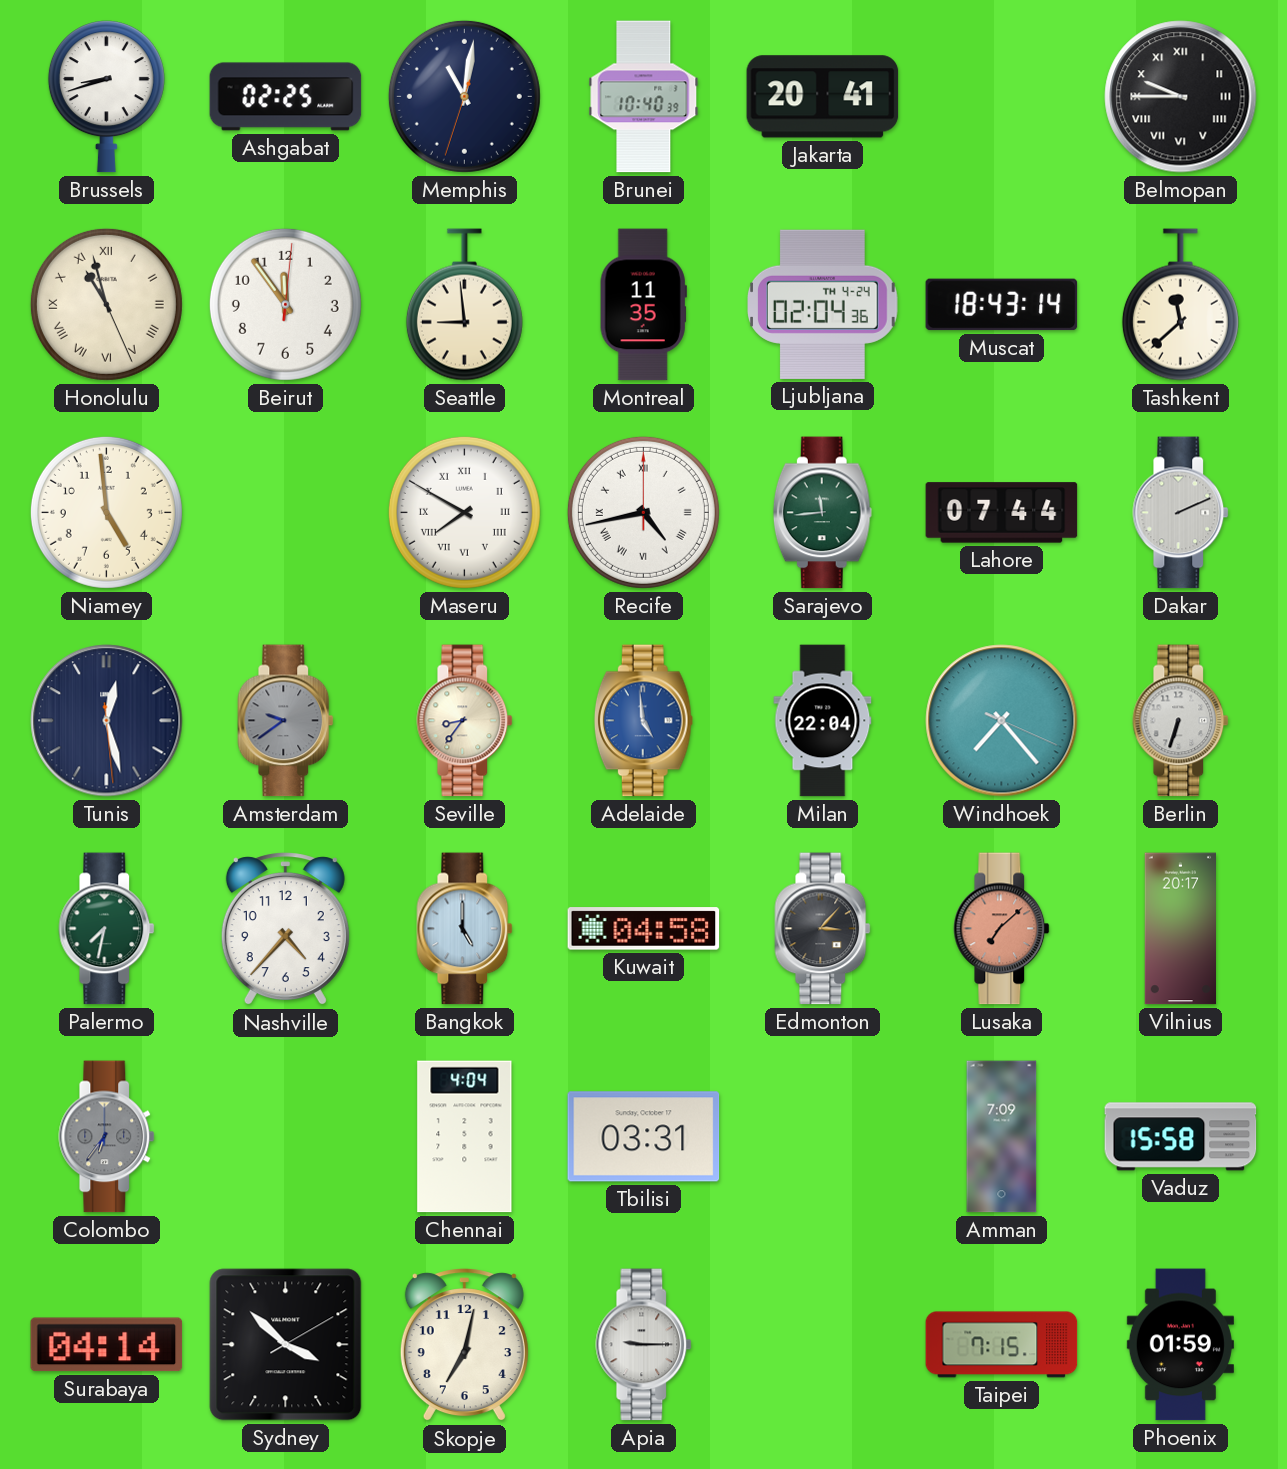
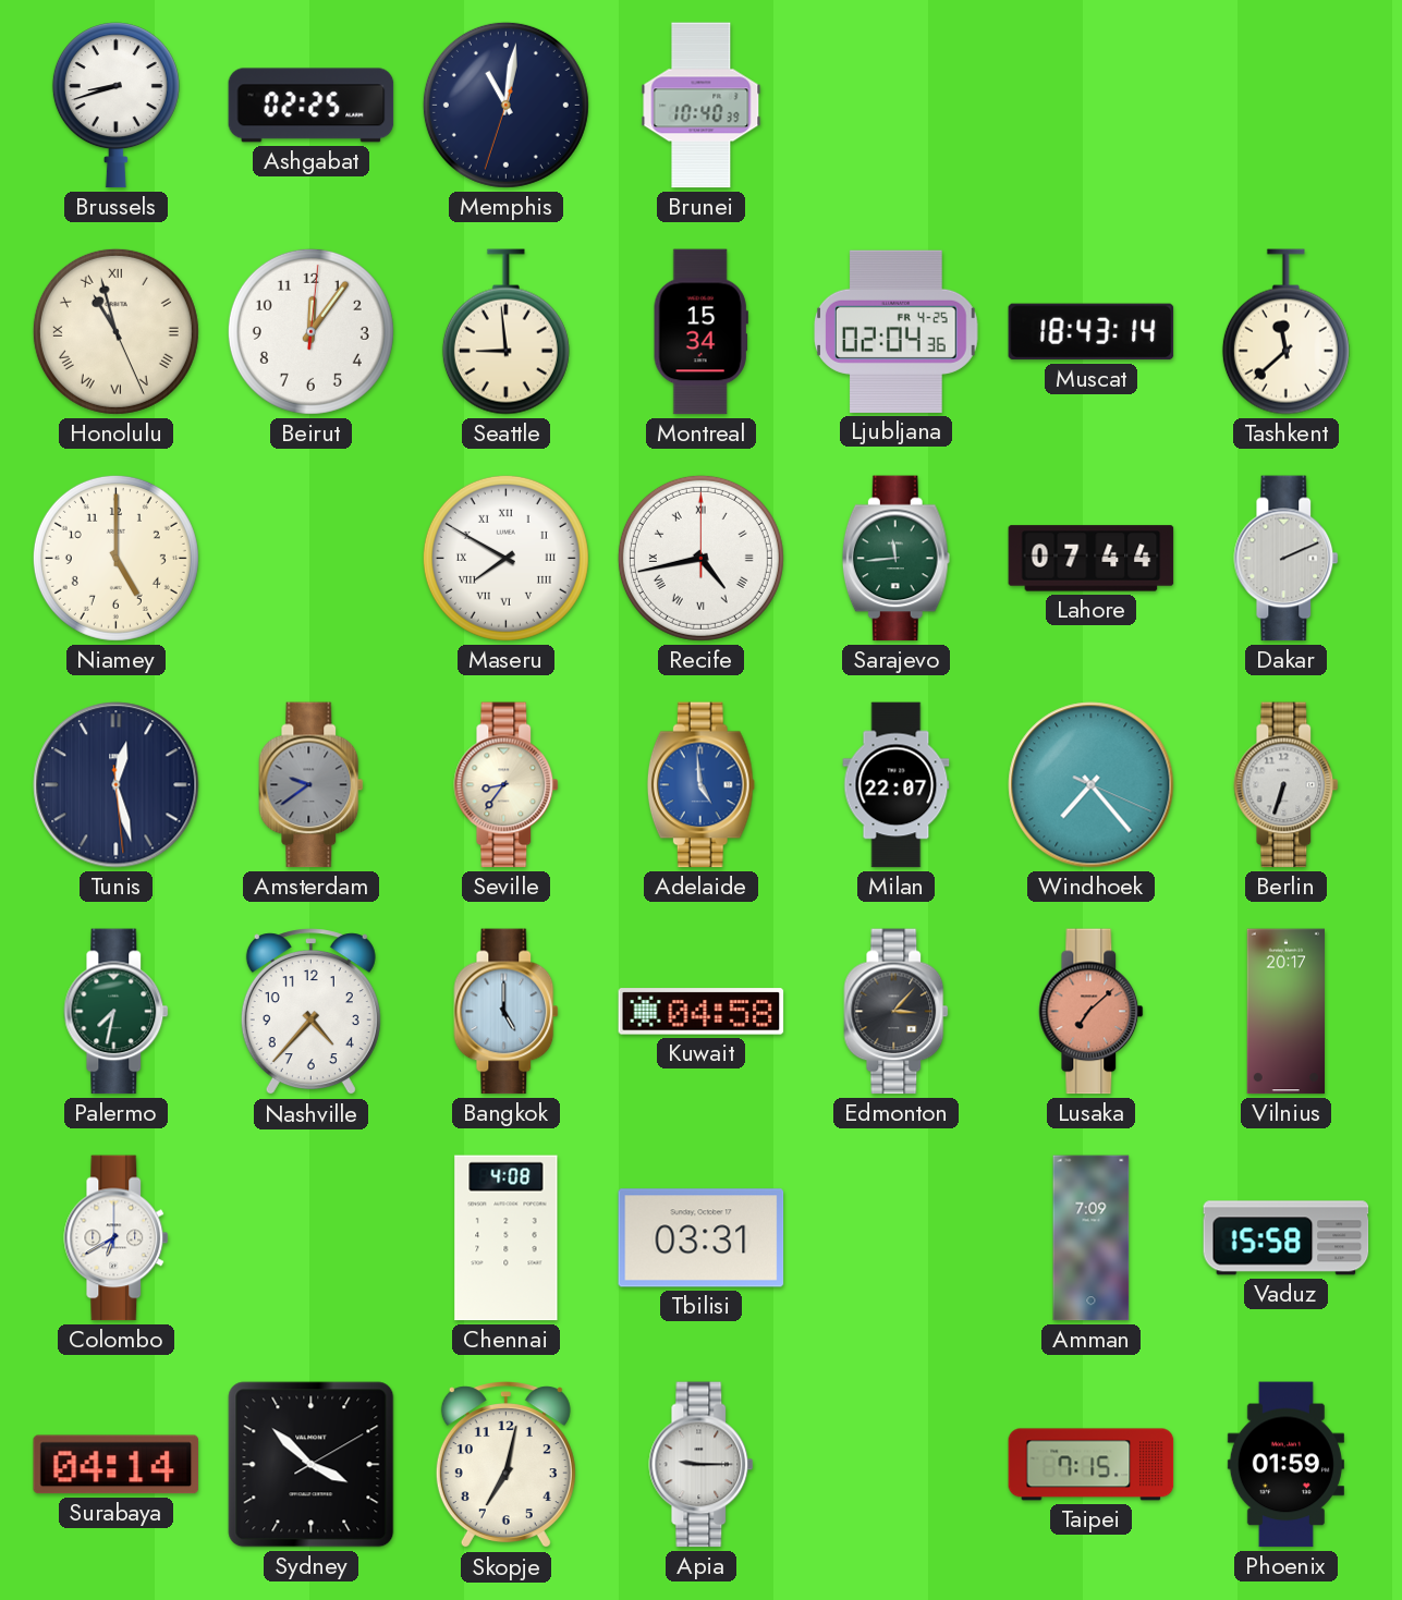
Jakarta: 20:41 -> none
Belmopan: 9:45 -> none
Beirut: 11:54 -> 12:06
Montreal: 11:35 -> 15:34
Ljubljana date: TH 4-24 -> FR 4-25
Niamey: 4:59 -> 5:00
Milan: 22:04 -> 22:07
Colombo: 6:36 -> 6:40
Colombo dial: grey -> white
Chennai: 4:04 -> 4:08
